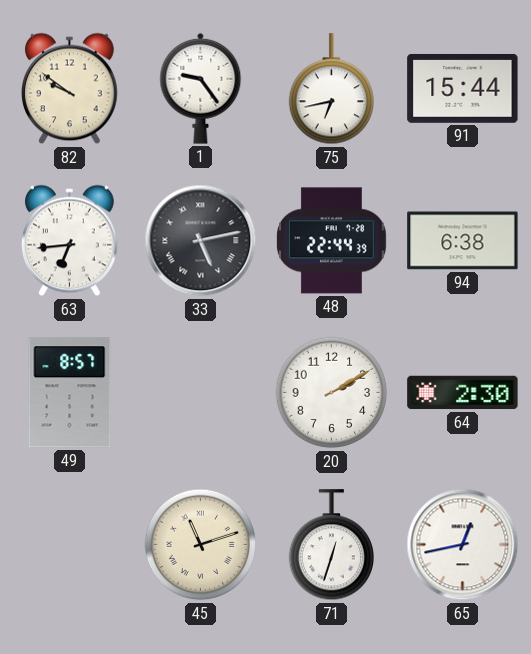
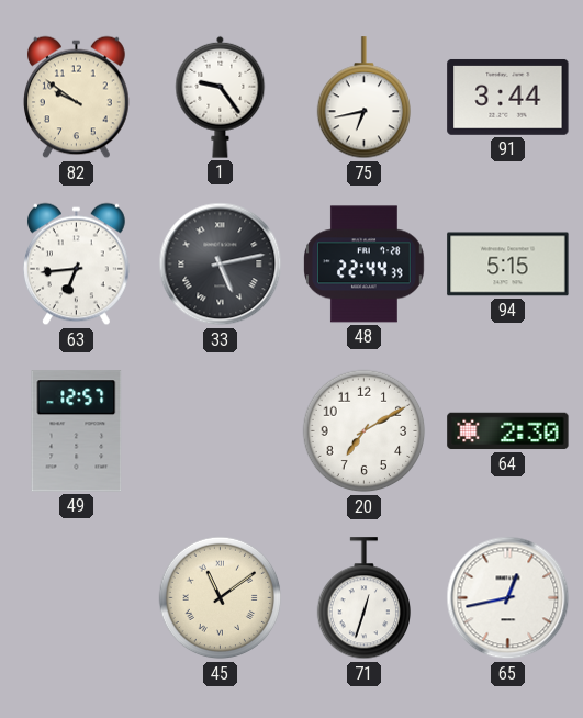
91: 15:44 -> 3:44
94: 6:38 -> 5:15
49: 8:57 -> 12:57
20: 2:10 -> 7:10
45: 11:12 -> 11:09
